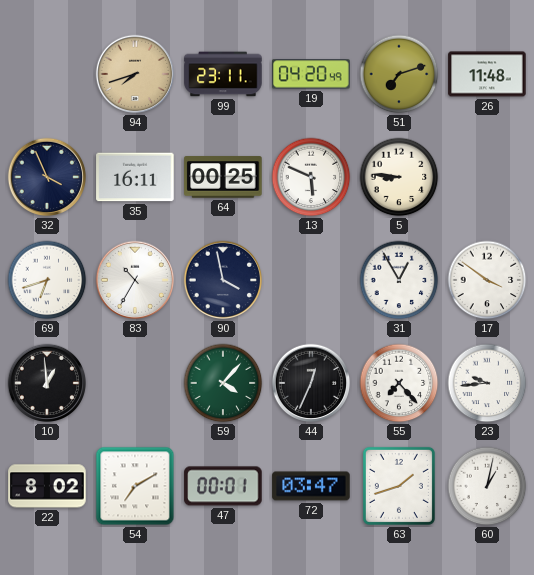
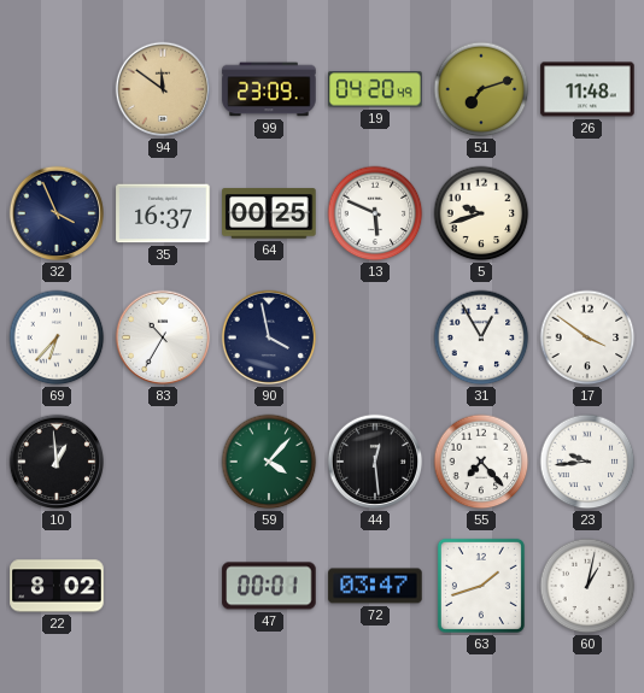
94: 7:42 -> 11:51
99: 23:11 -> 23:09
35: 16:11 -> 16:37
5: 8:46 -> 9:42
69: 6:42 -> 6:37
44: 12:34 -> 12:29
54: 7:10 -> none
